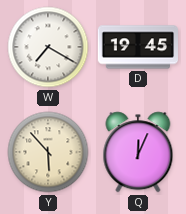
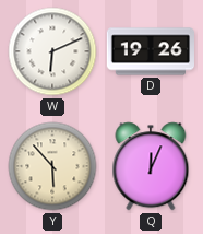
W: 7:20 -> 6:11
D: 19:45 -> 19:26
